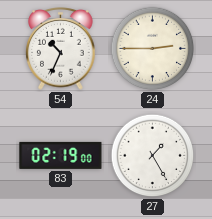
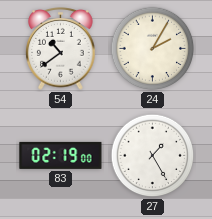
54: 10:34 -> 10:39
24: 2:45 -> 2:05
